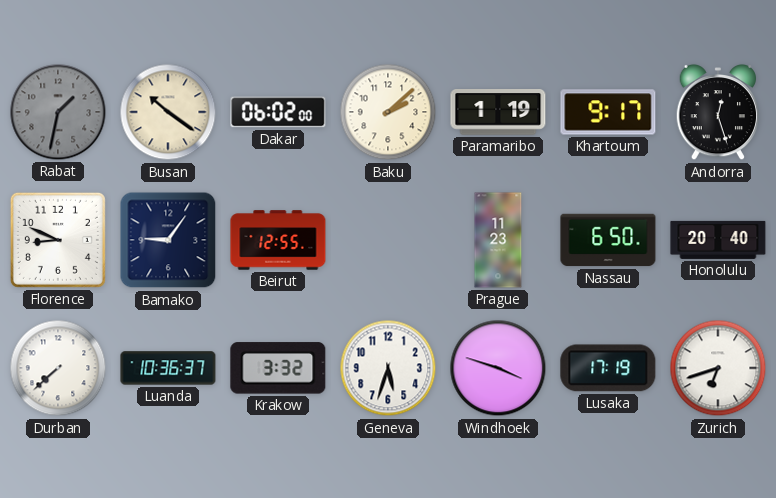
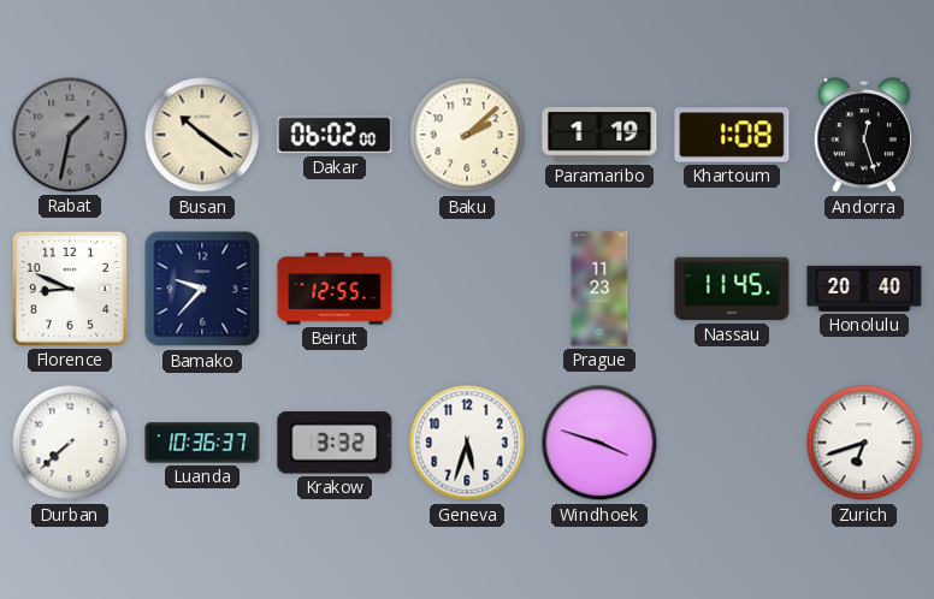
Khartoum: 9:17 -> 1:08
Bamako: 9:06 -> 9:37
Nassau: 6:50 -> 11:45
Lusaka: 17:19 -> none
